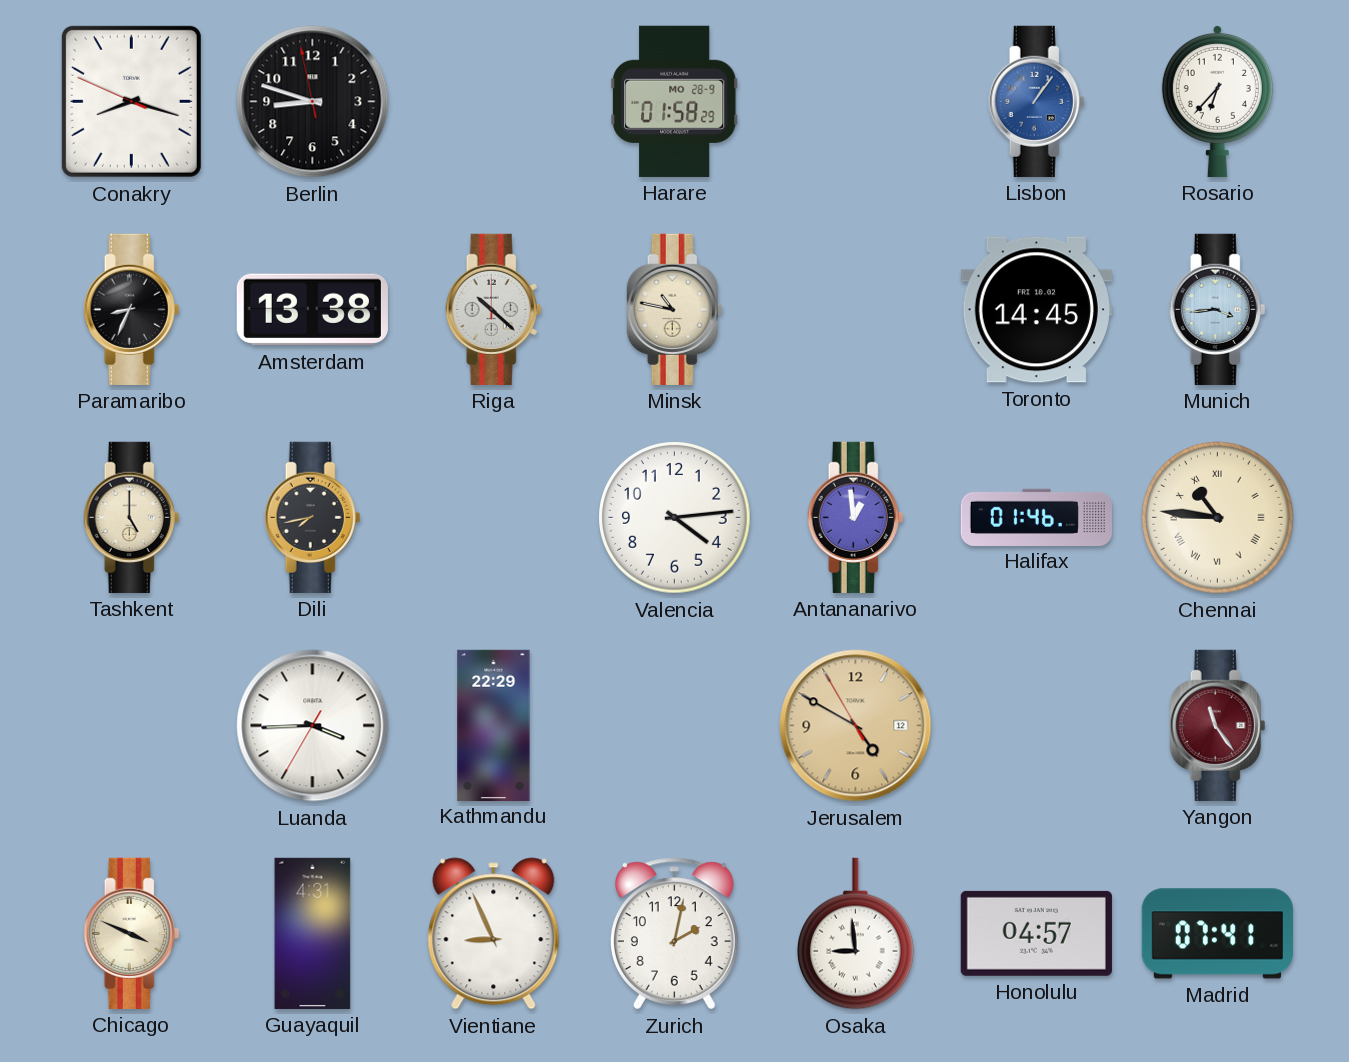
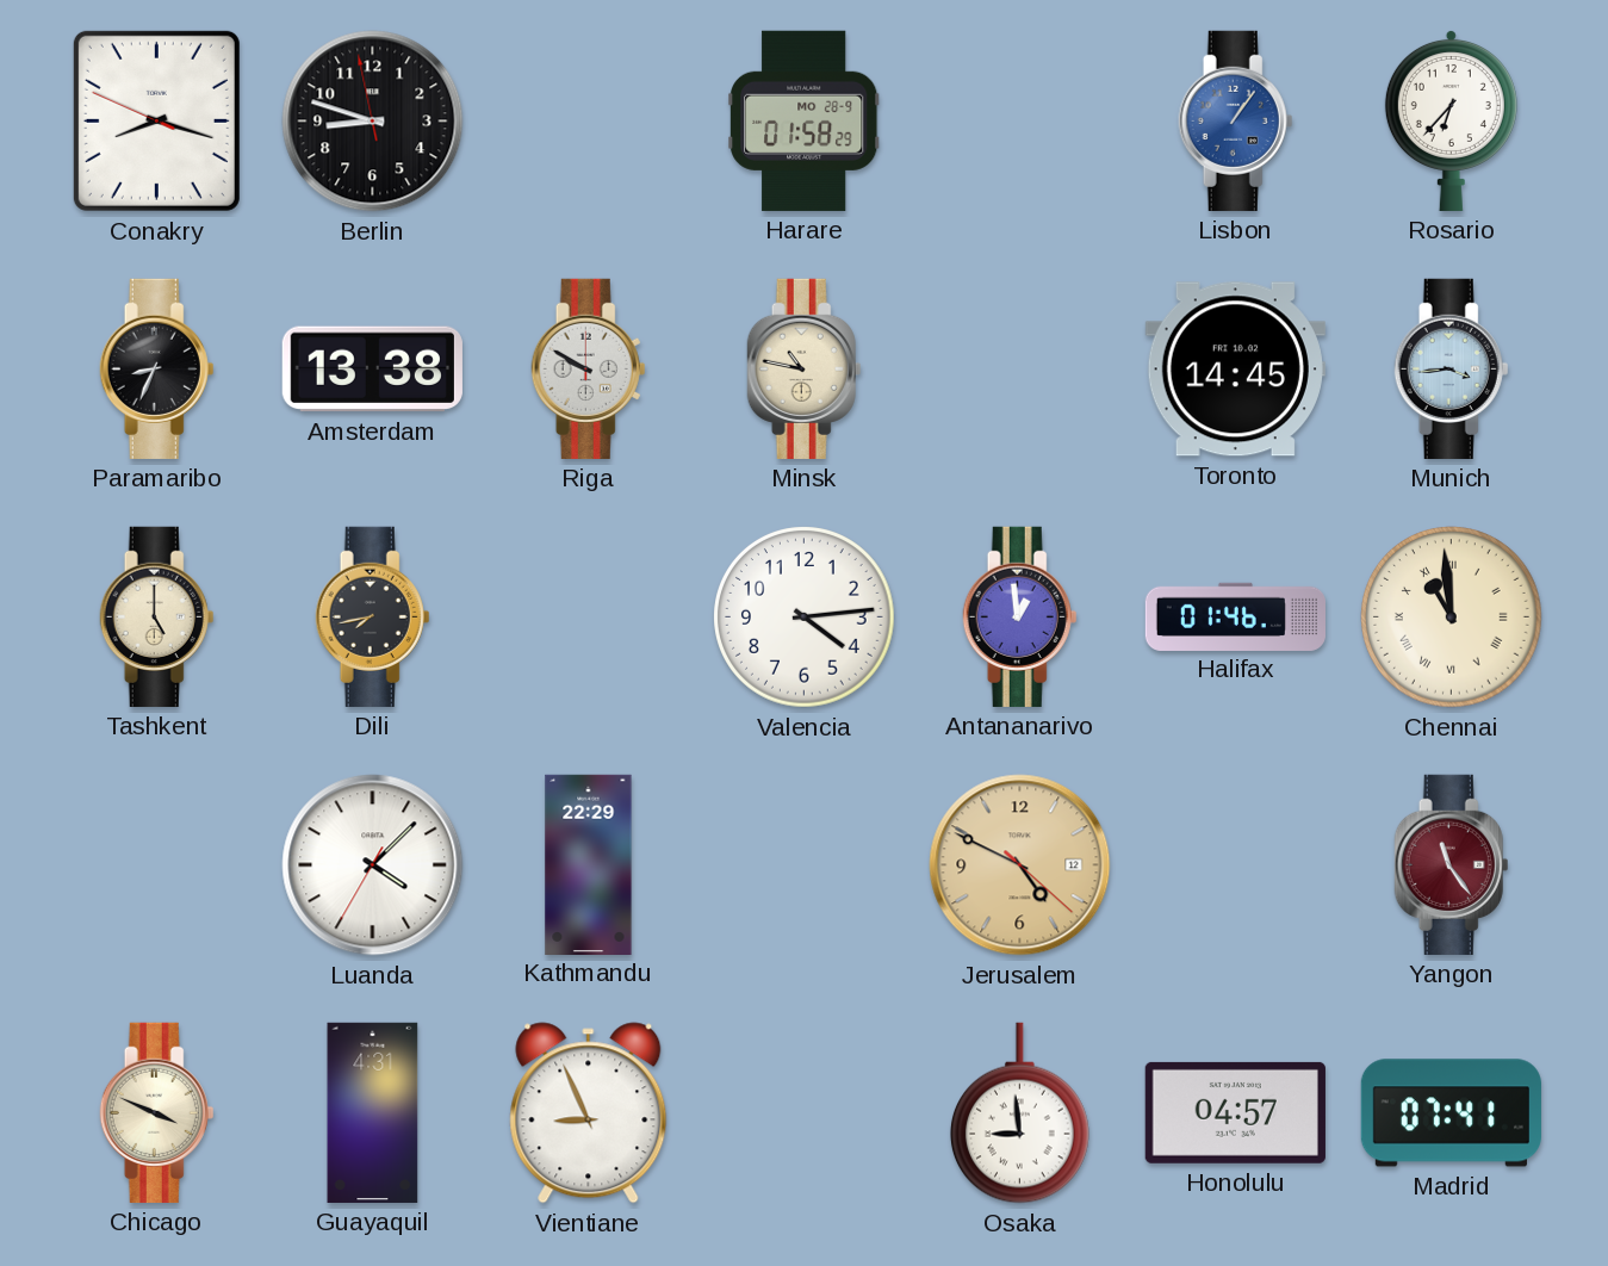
Riga: 10:22 -> 9:50
Chennai: 10:46 -> 10:59
Luanda: 3:44 -> 4:07
Jerusalem: 4:49:55 -> 4:49:22
Zurich: 2:02 -> none
